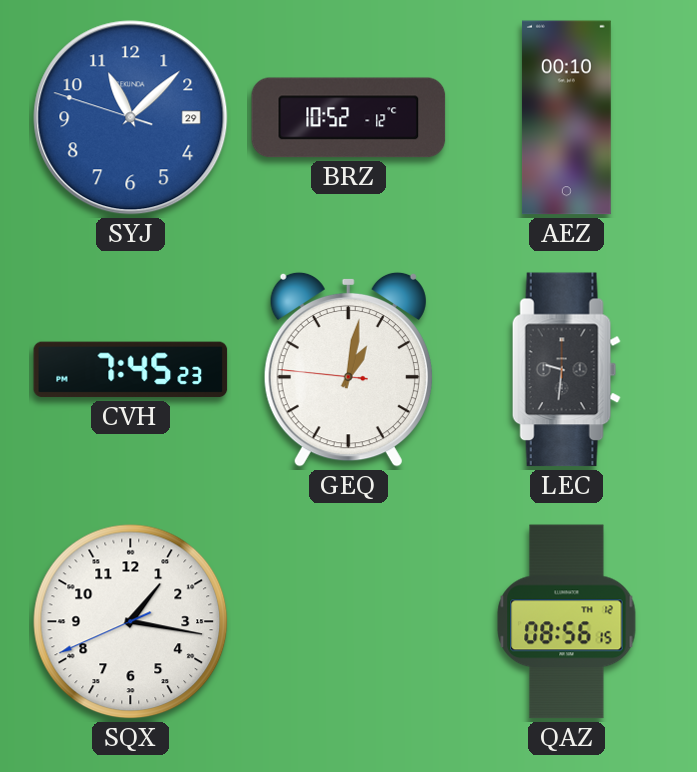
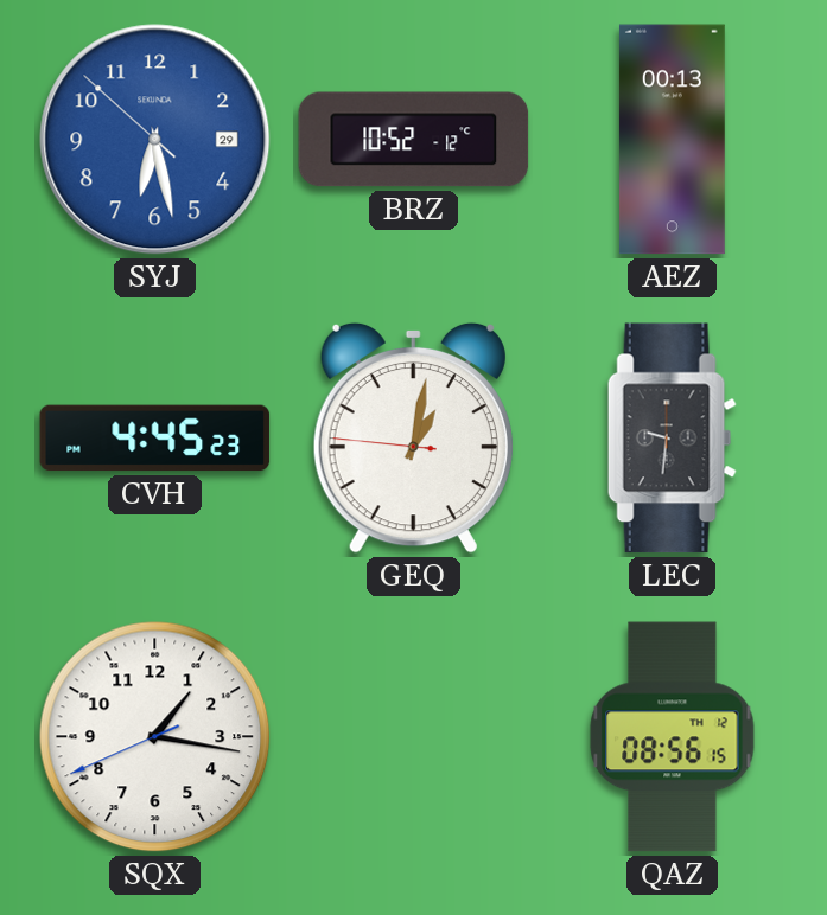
SYJ: 11:07 -> 6:27
AEZ: 00:10 -> 00:13
CVH: 7:45 -> 4:45
